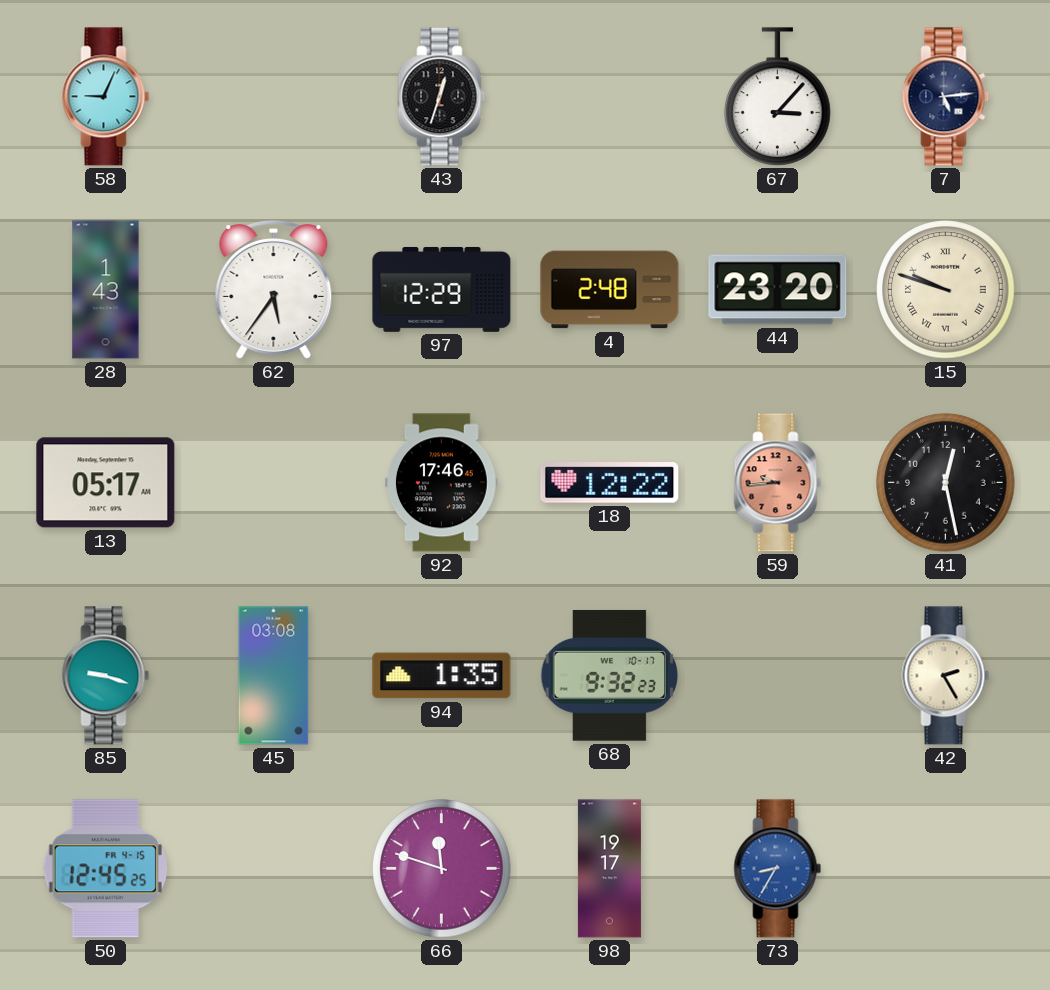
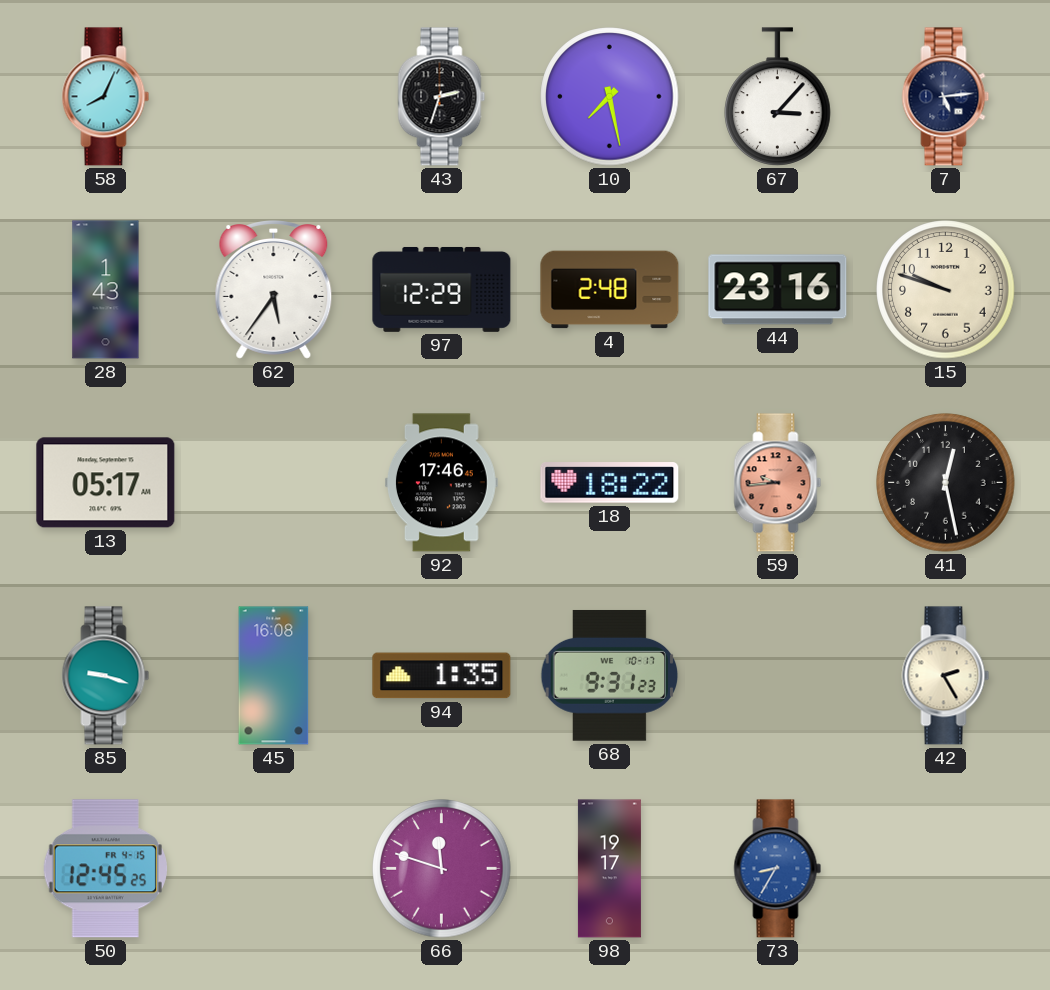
58: 9:04 -> 8:04
43: 12:33 -> 2:33
10: none -> 7:28
44: 23:20 -> 23:16
15 numerals: Roman -> Arabic
18: 12:22 -> 18:22
45: 03:08 -> 16:08
68: 9:32 -> 9:31
